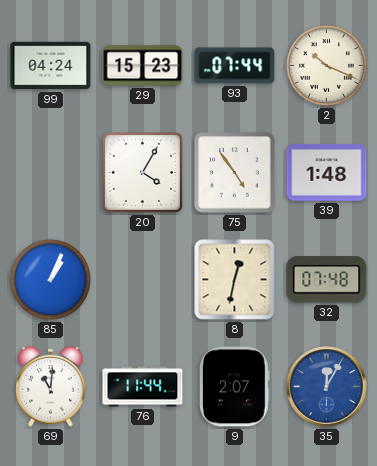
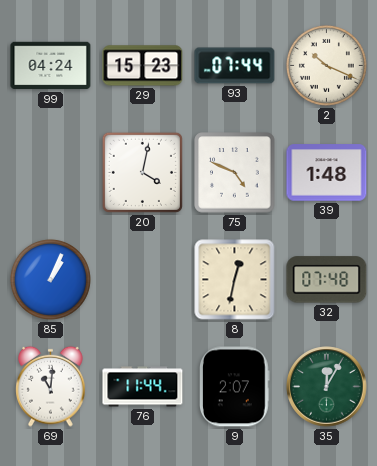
20: 4:05 -> 4:02
75: 4:54 -> 4:49
35 dial: blue -> green
